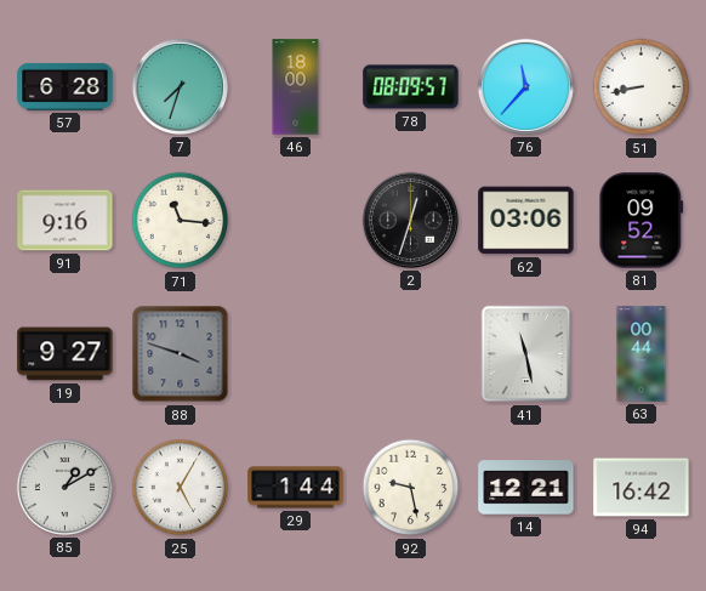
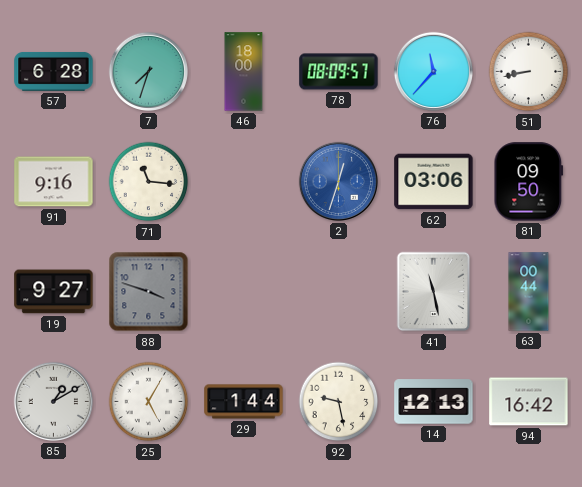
2 dial: black -> blue
81: 09:52 -> 09:50
14: 12:21 -> 12:13
